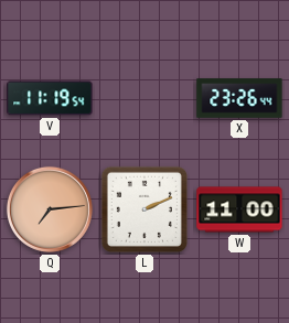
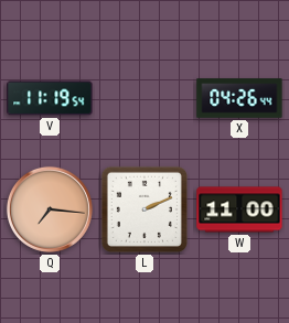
X: 23:26 -> 04:26
Q: 7:14 -> 7:16
